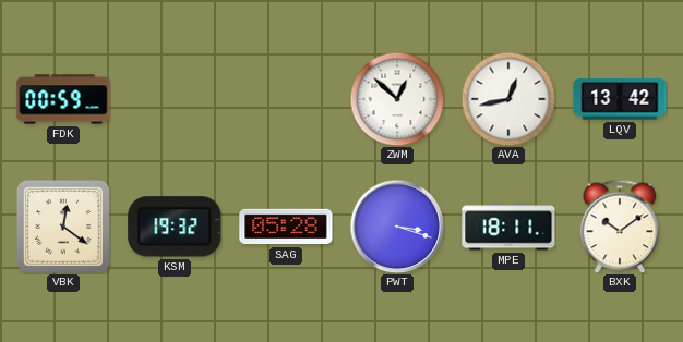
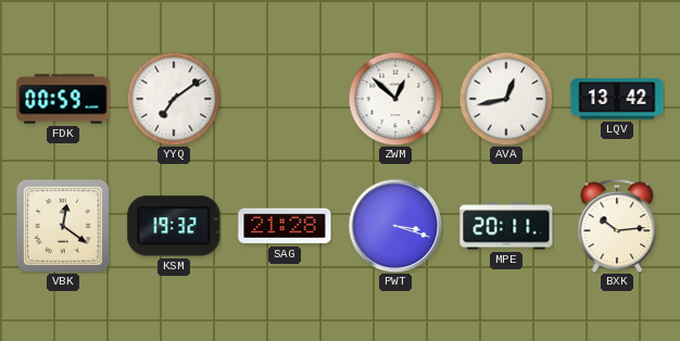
YYQ: none -> 7:09
SAG: 05:28 -> 21:28
MPE: 18:11 -> 20:11
BXK: 10:09 -> 10:14
